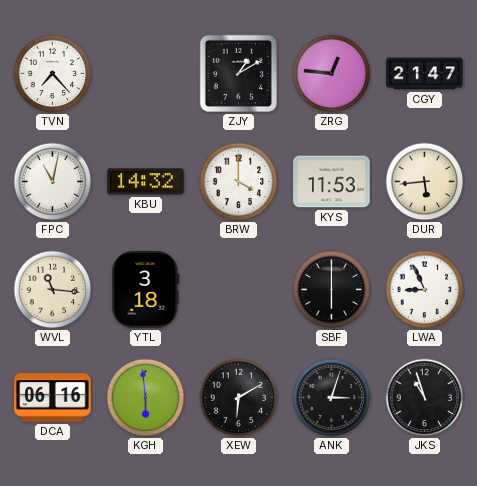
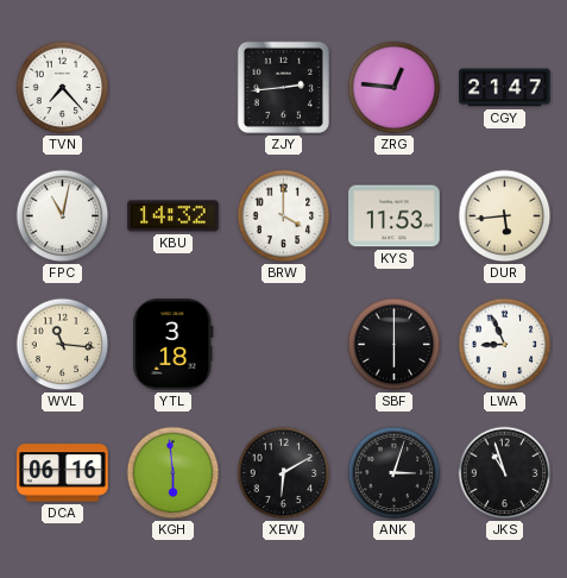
ZJY: 1:10 -> 2:44
